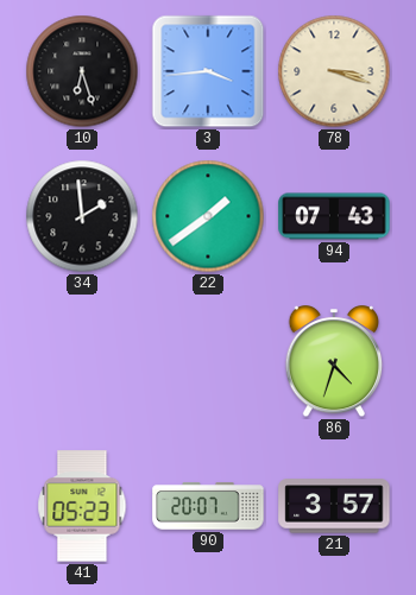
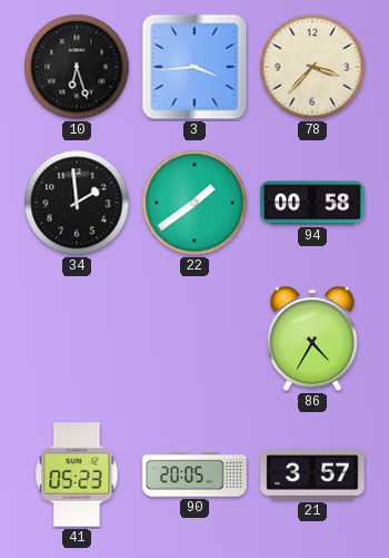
78: 3:18 -> 3:37
94: 07:43 -> 00:58
86: 4:33 -> 4:35
90: 20:07 -> 20:05
